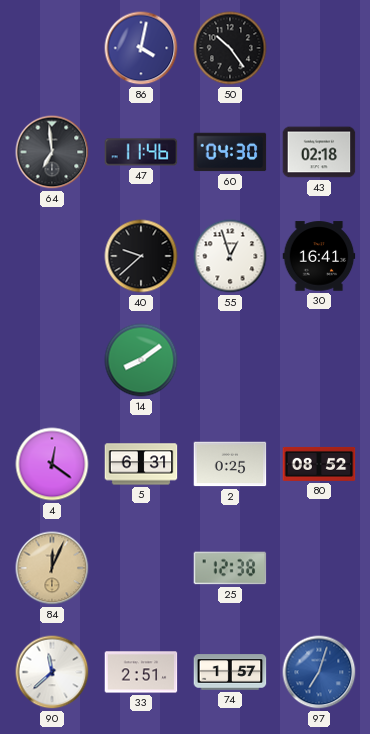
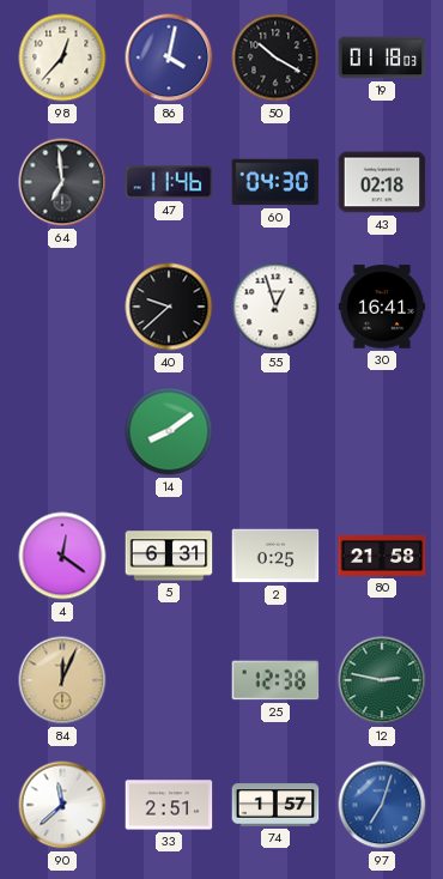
98: none -> 12:37
50: 10:24 -> 10:20
19: none -> 01:18
80: 08:52 -> 21:58
12: none -> 2:47
